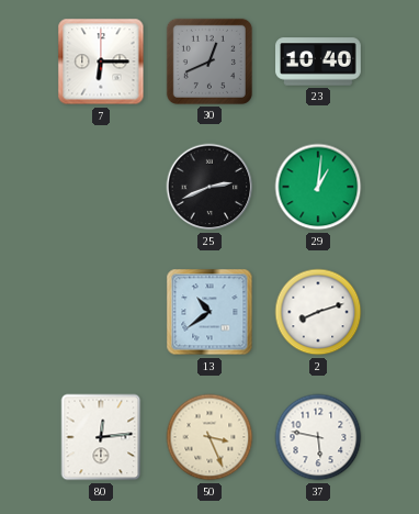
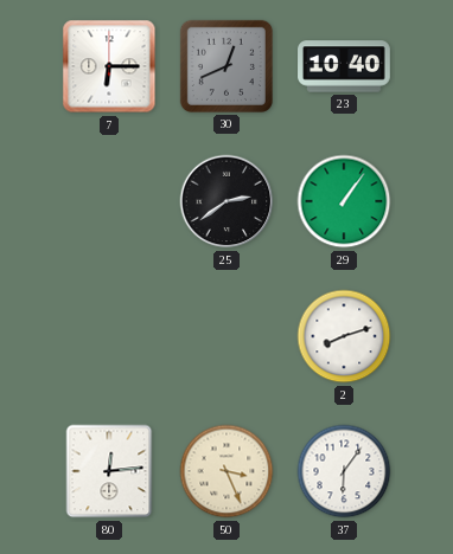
25: 2:41 -> 2:39
29: 1:01 -> 1:06
13: 10:39 -> none
37: 5:47 -> 6:06
